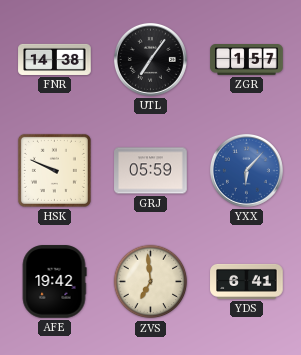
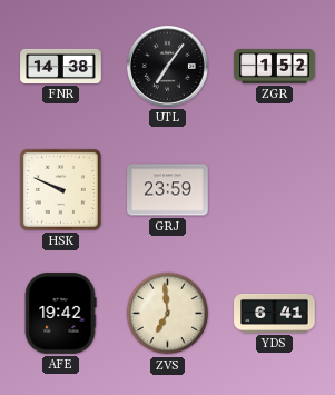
ZGR: 1:57 -> 1:52
GRJ: 05:59 -> 23:59
YXX: 6:07 -> none
